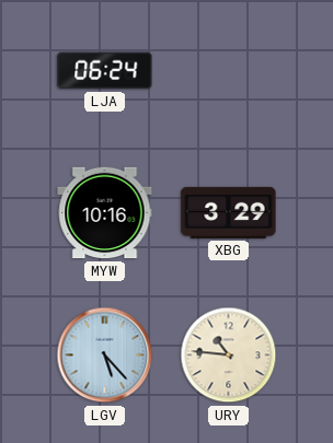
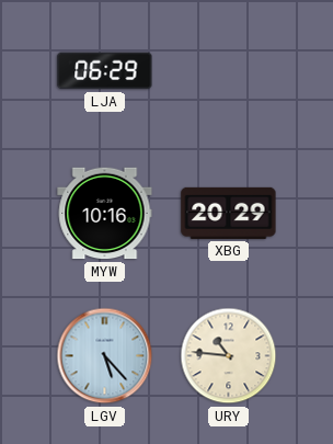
LJA: 06:24 -> 06:29
XBG: 3:29 -> 20:29
